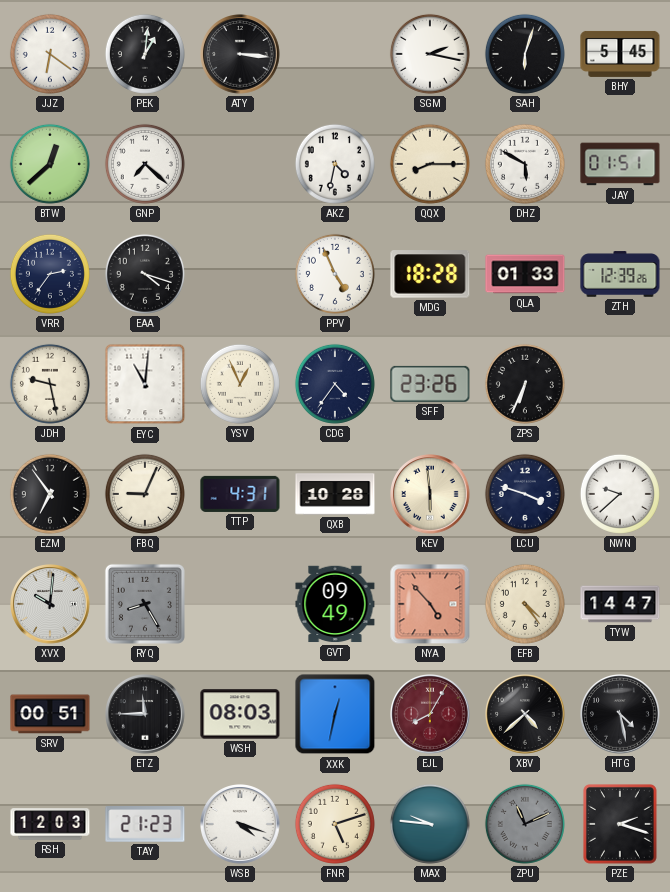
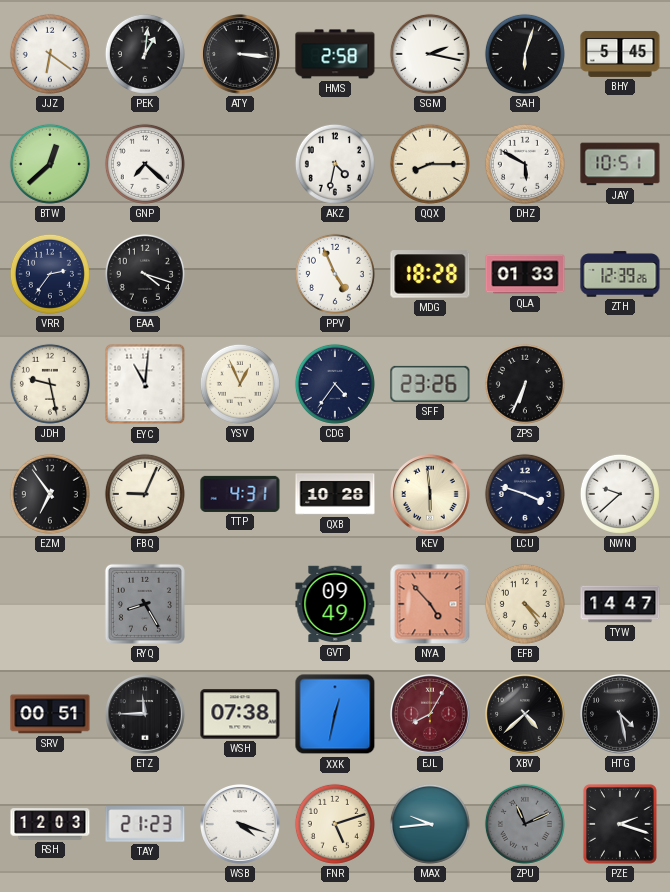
HMS: none -> 2:58
JAY: 01:51 -> 10:51
XVX: 10:01 -> none
WSH: 08:03 -> 07:38
MAX: 9:46 -> 9:44
